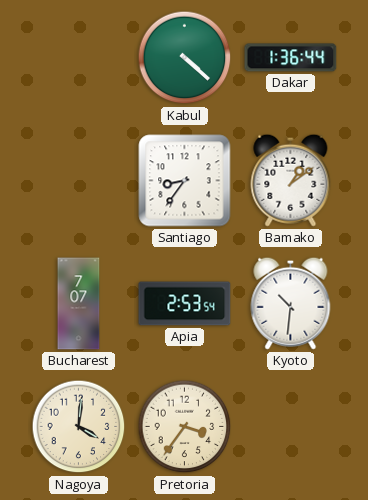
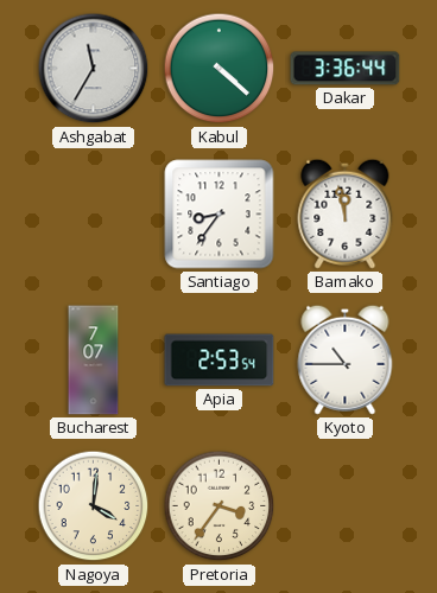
Ashgabat: none -> 11:35
Dakar: 1:36 -> 3:36
Bamako: 1:09 -> 11:58
Kyoto: 10:31 -> 10:45
